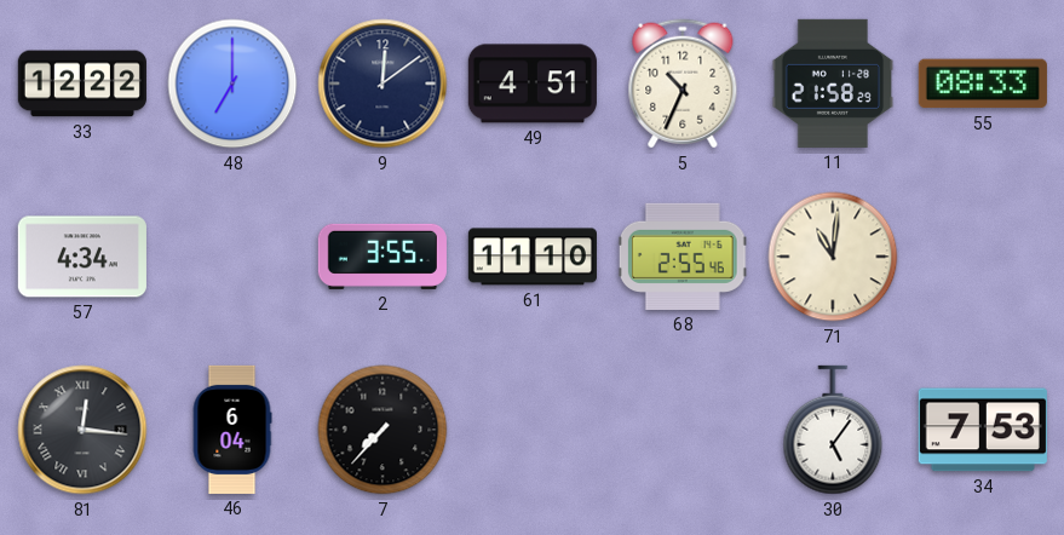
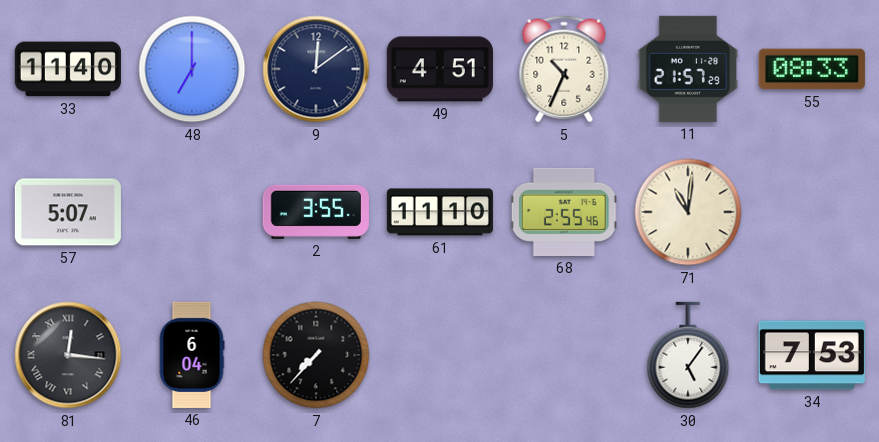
33: 12:22 -> 11:40
11: 21:58 -> 21:57
57: 4:34 -> 5:07
